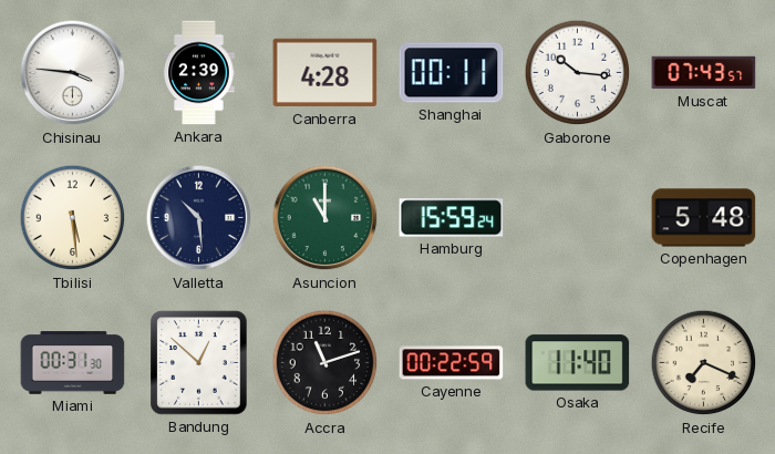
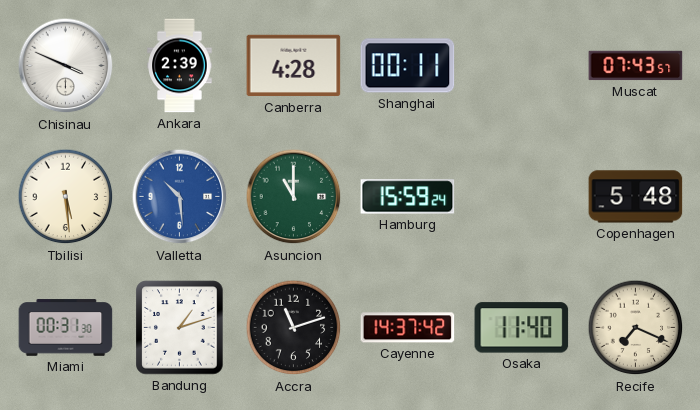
Chisinau: 3:46 -> 3:49
Gaborone: 10:16 -> none
Valletta dial: navy -> blue
Bandung: 12:52 -> 1:12
Cayenne: 00:22 -> 14:37
